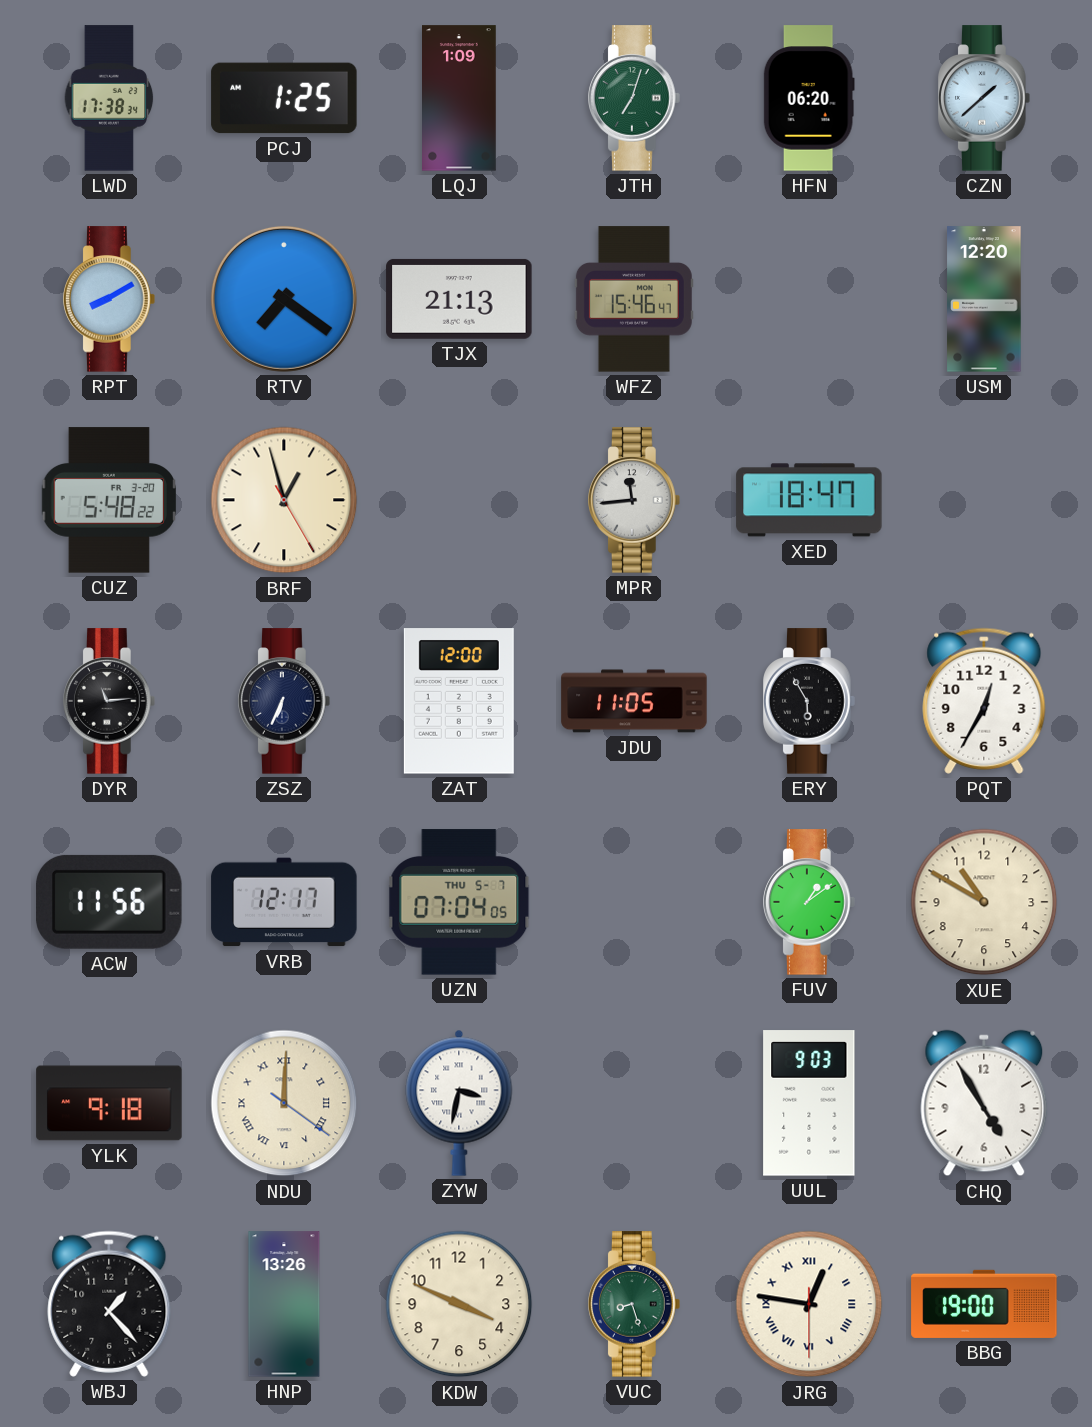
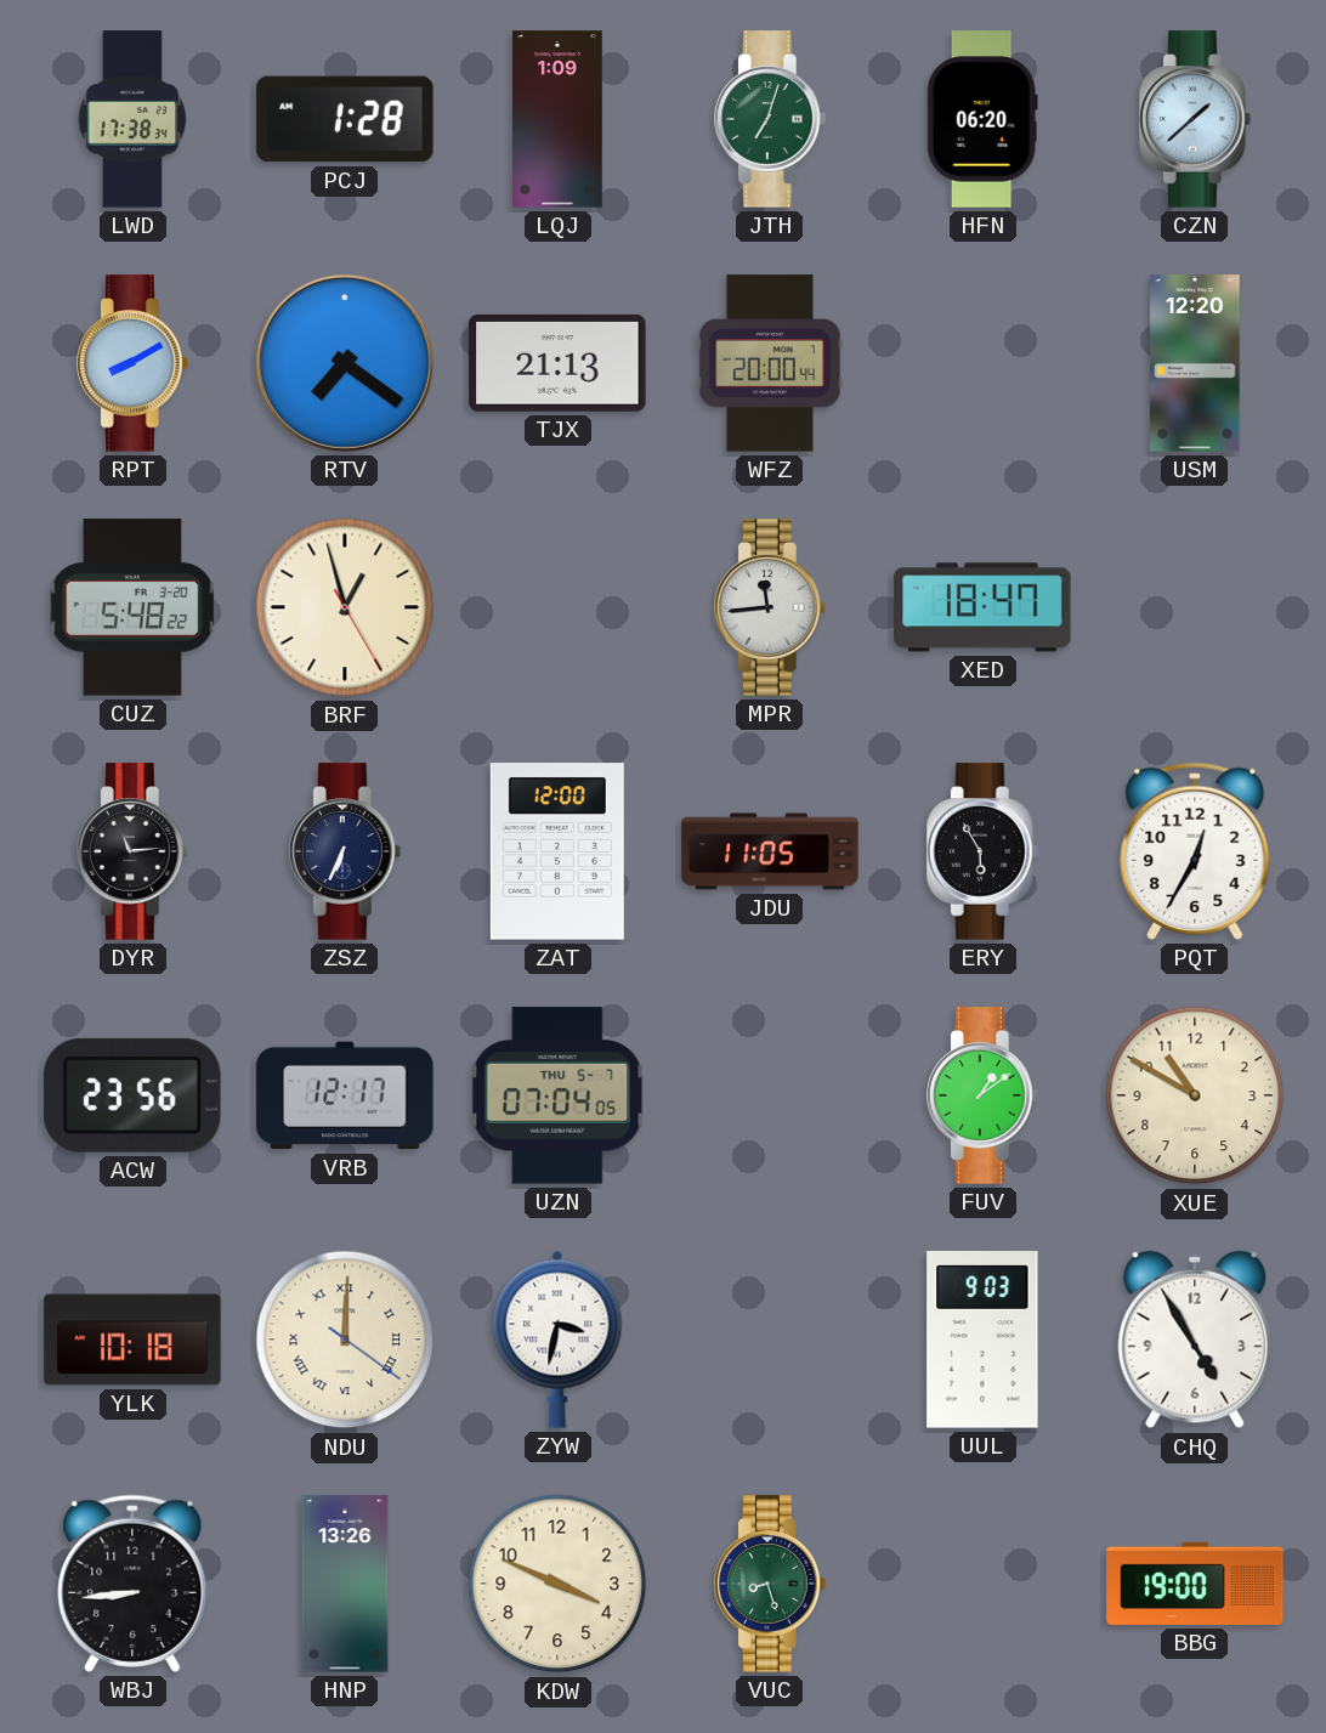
PCJ: 1:25 -> 1:28
WFZ: 15:46 -> 20:00
ACW: 11:56 -> 23:56
YLK: 9:18 -> 10:18
WBJ: 1:23 -> 8:44
JRG: 12:46 -> none
